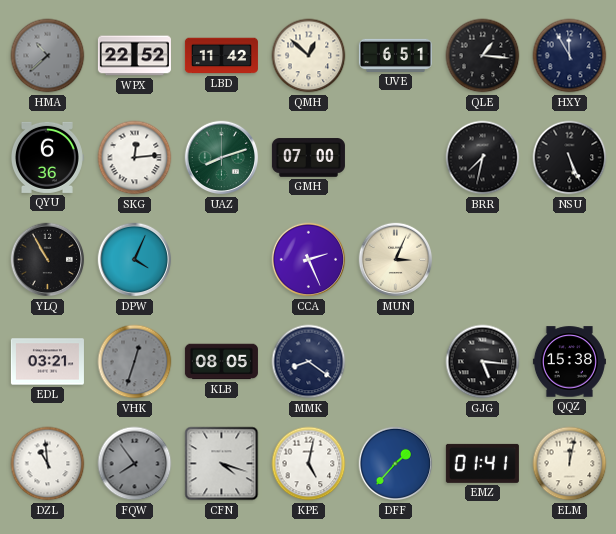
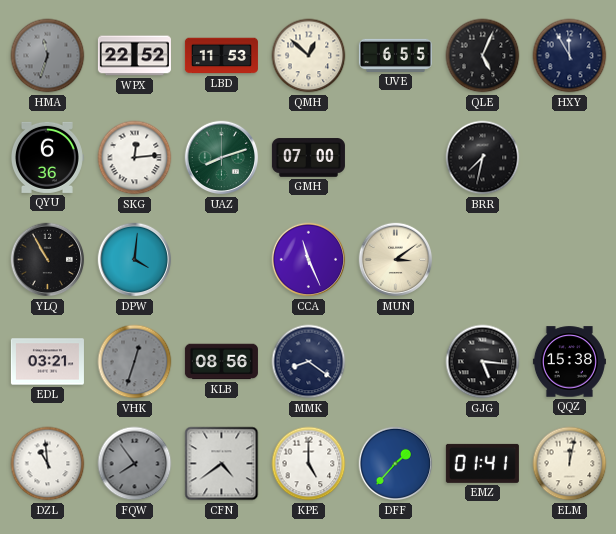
HMA: 10:38 -> 11:33
LBD: 11:42 -> 11:53
UVE: 6:51 -> 6:55
QLE: 1:16 -> 5:04
NSU: 5:26 -> none
DPW: 4:04 -> 4:01
CCA: 2:26 -> 11:26
MUN: 3:04 -> 3:09
KLB: 08:05 -> 08:56
CFN: 4:18 -> 4:39
KPE: 5:02 -> 5:00
